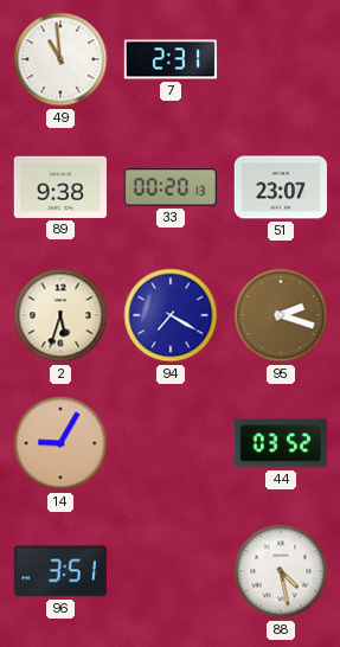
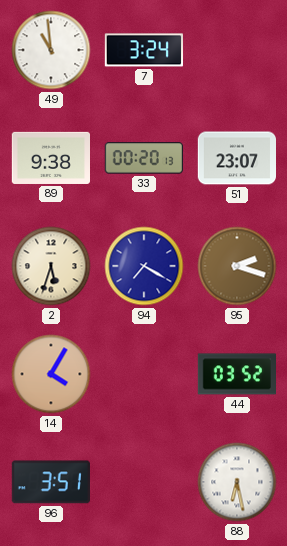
7: 2:31 -> 3:24
14: 9:05 -> 4:05
88: 4:28 -> 6:28
